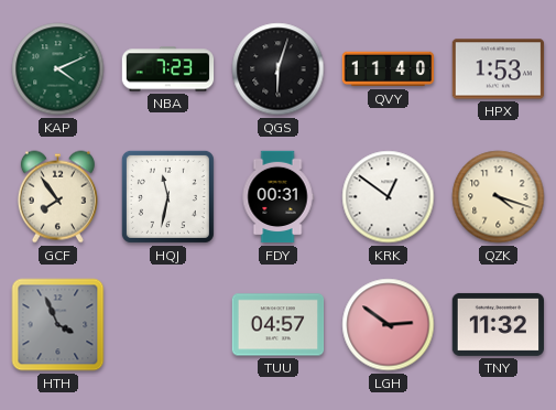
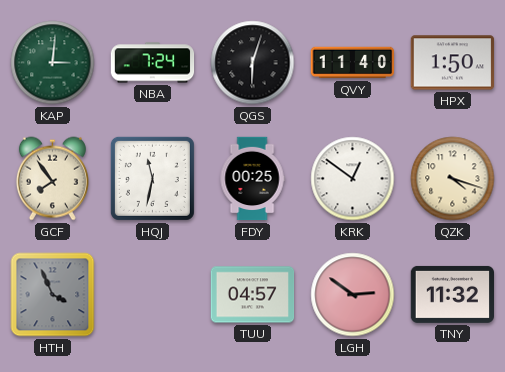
KAP: 4:11 -> 3:01
NBA: 7:23 -> 7:24
HPX: 1:53 -> 1:50
FDY: 00:31 -> 00:25
